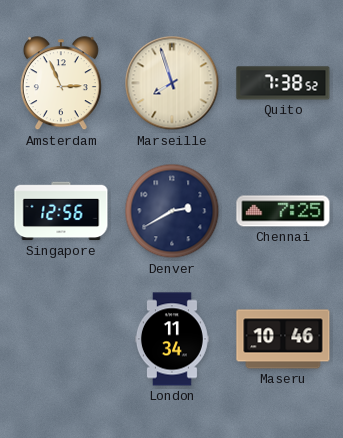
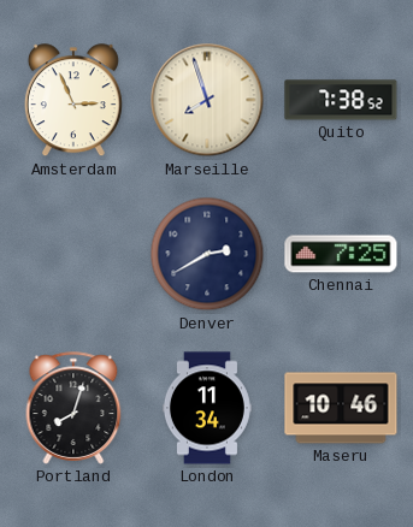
Singapore: 12:56 -> none
Portland: none -> 8:03
